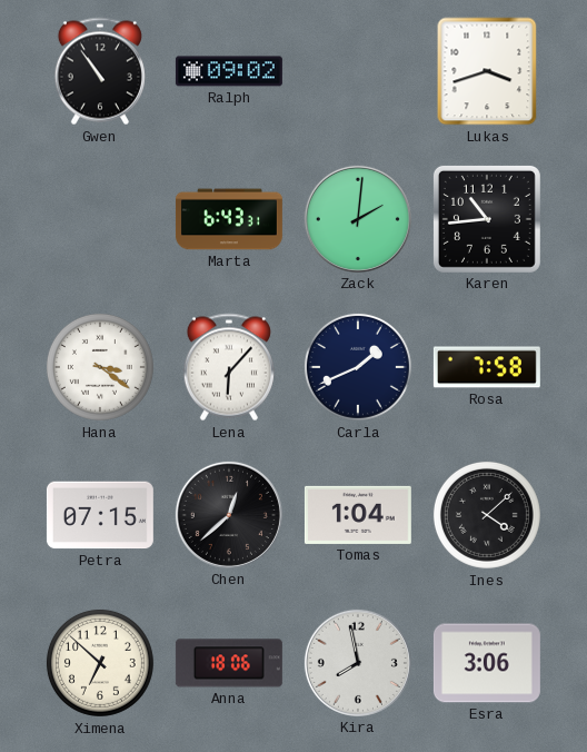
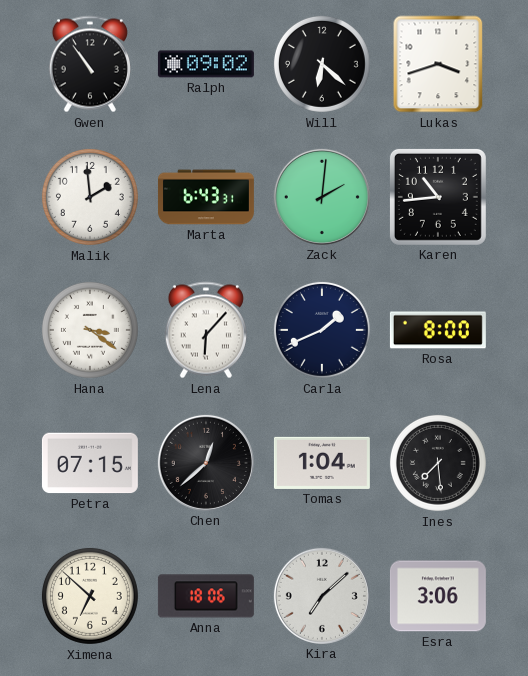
Will: none -> 6:22
Malik: none -> 1:59
Rosa: 7:58 -> 8:00
Ines: 4:08 -> 7:29
Kira: 7:58 -> 7:08
